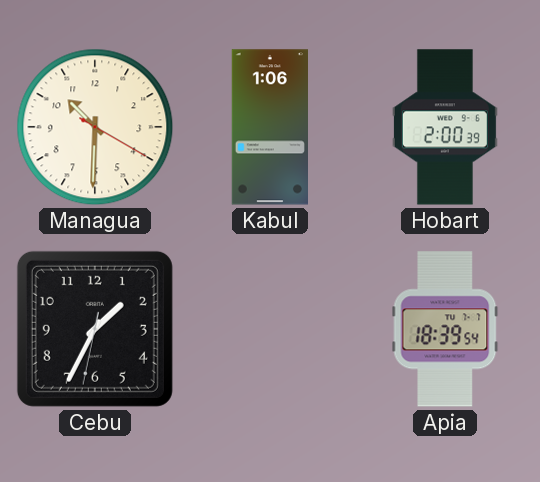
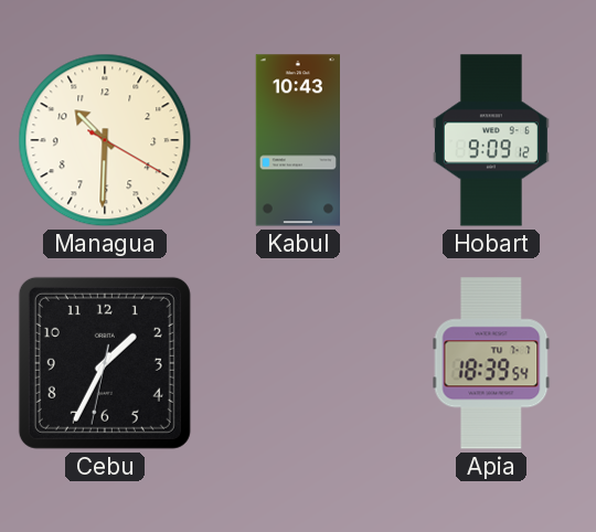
Kabul: 1:06 -> 10:43
Hobart: 2:00 -> 9:09
